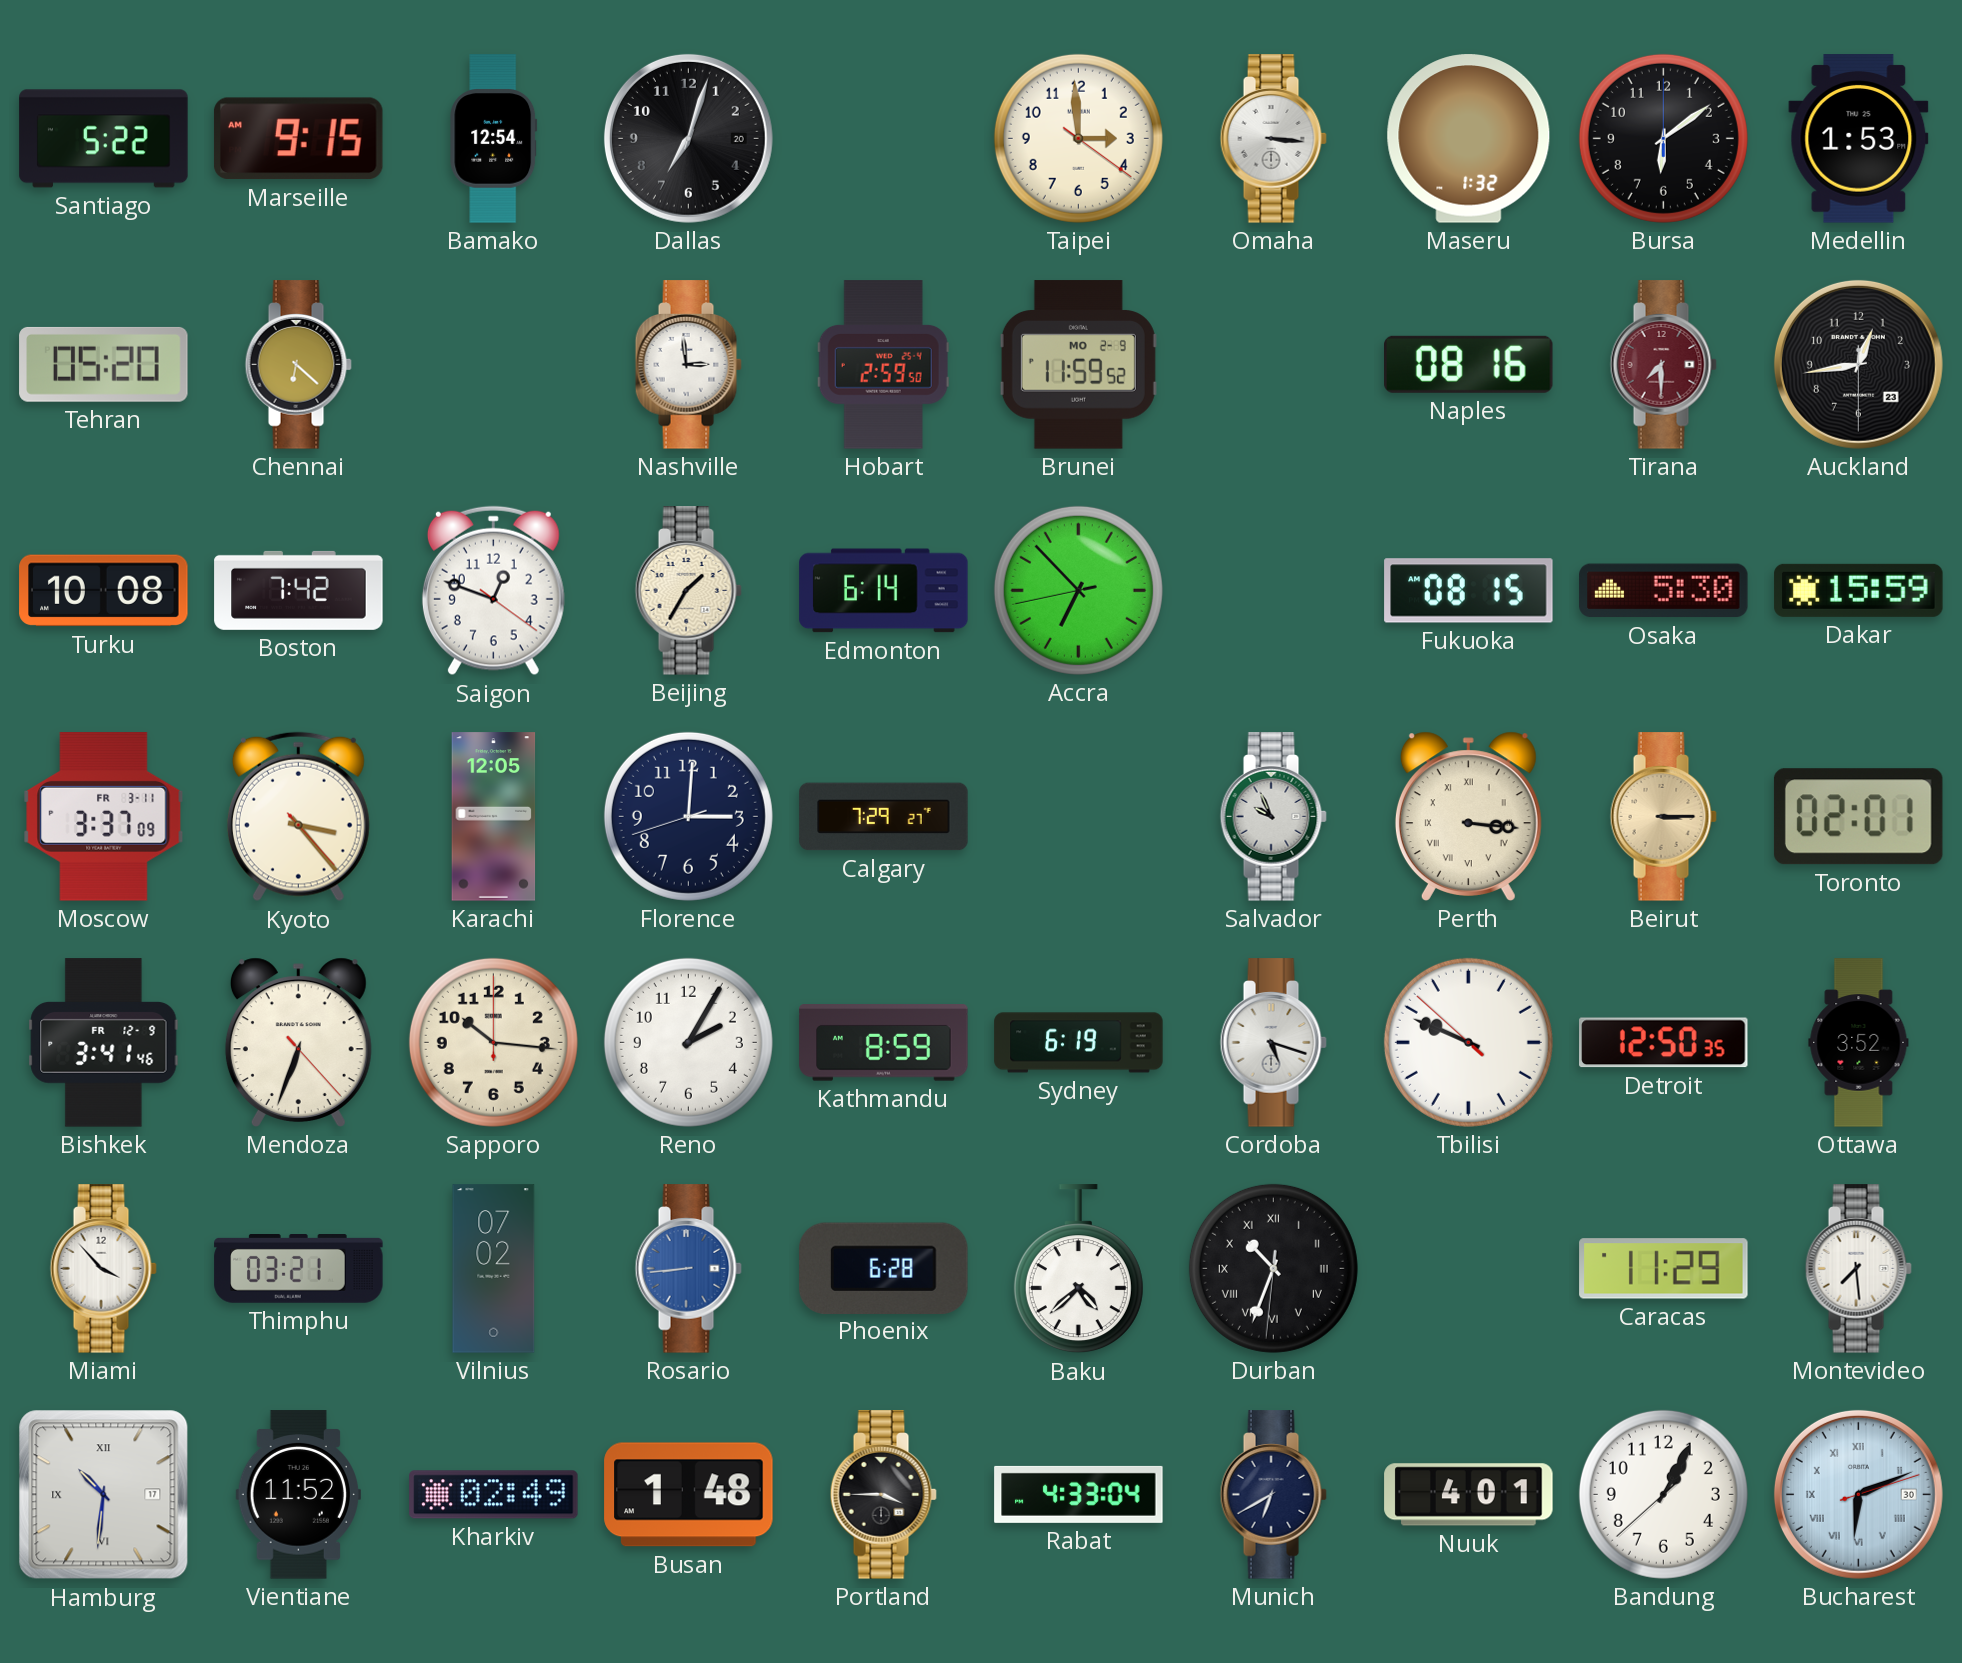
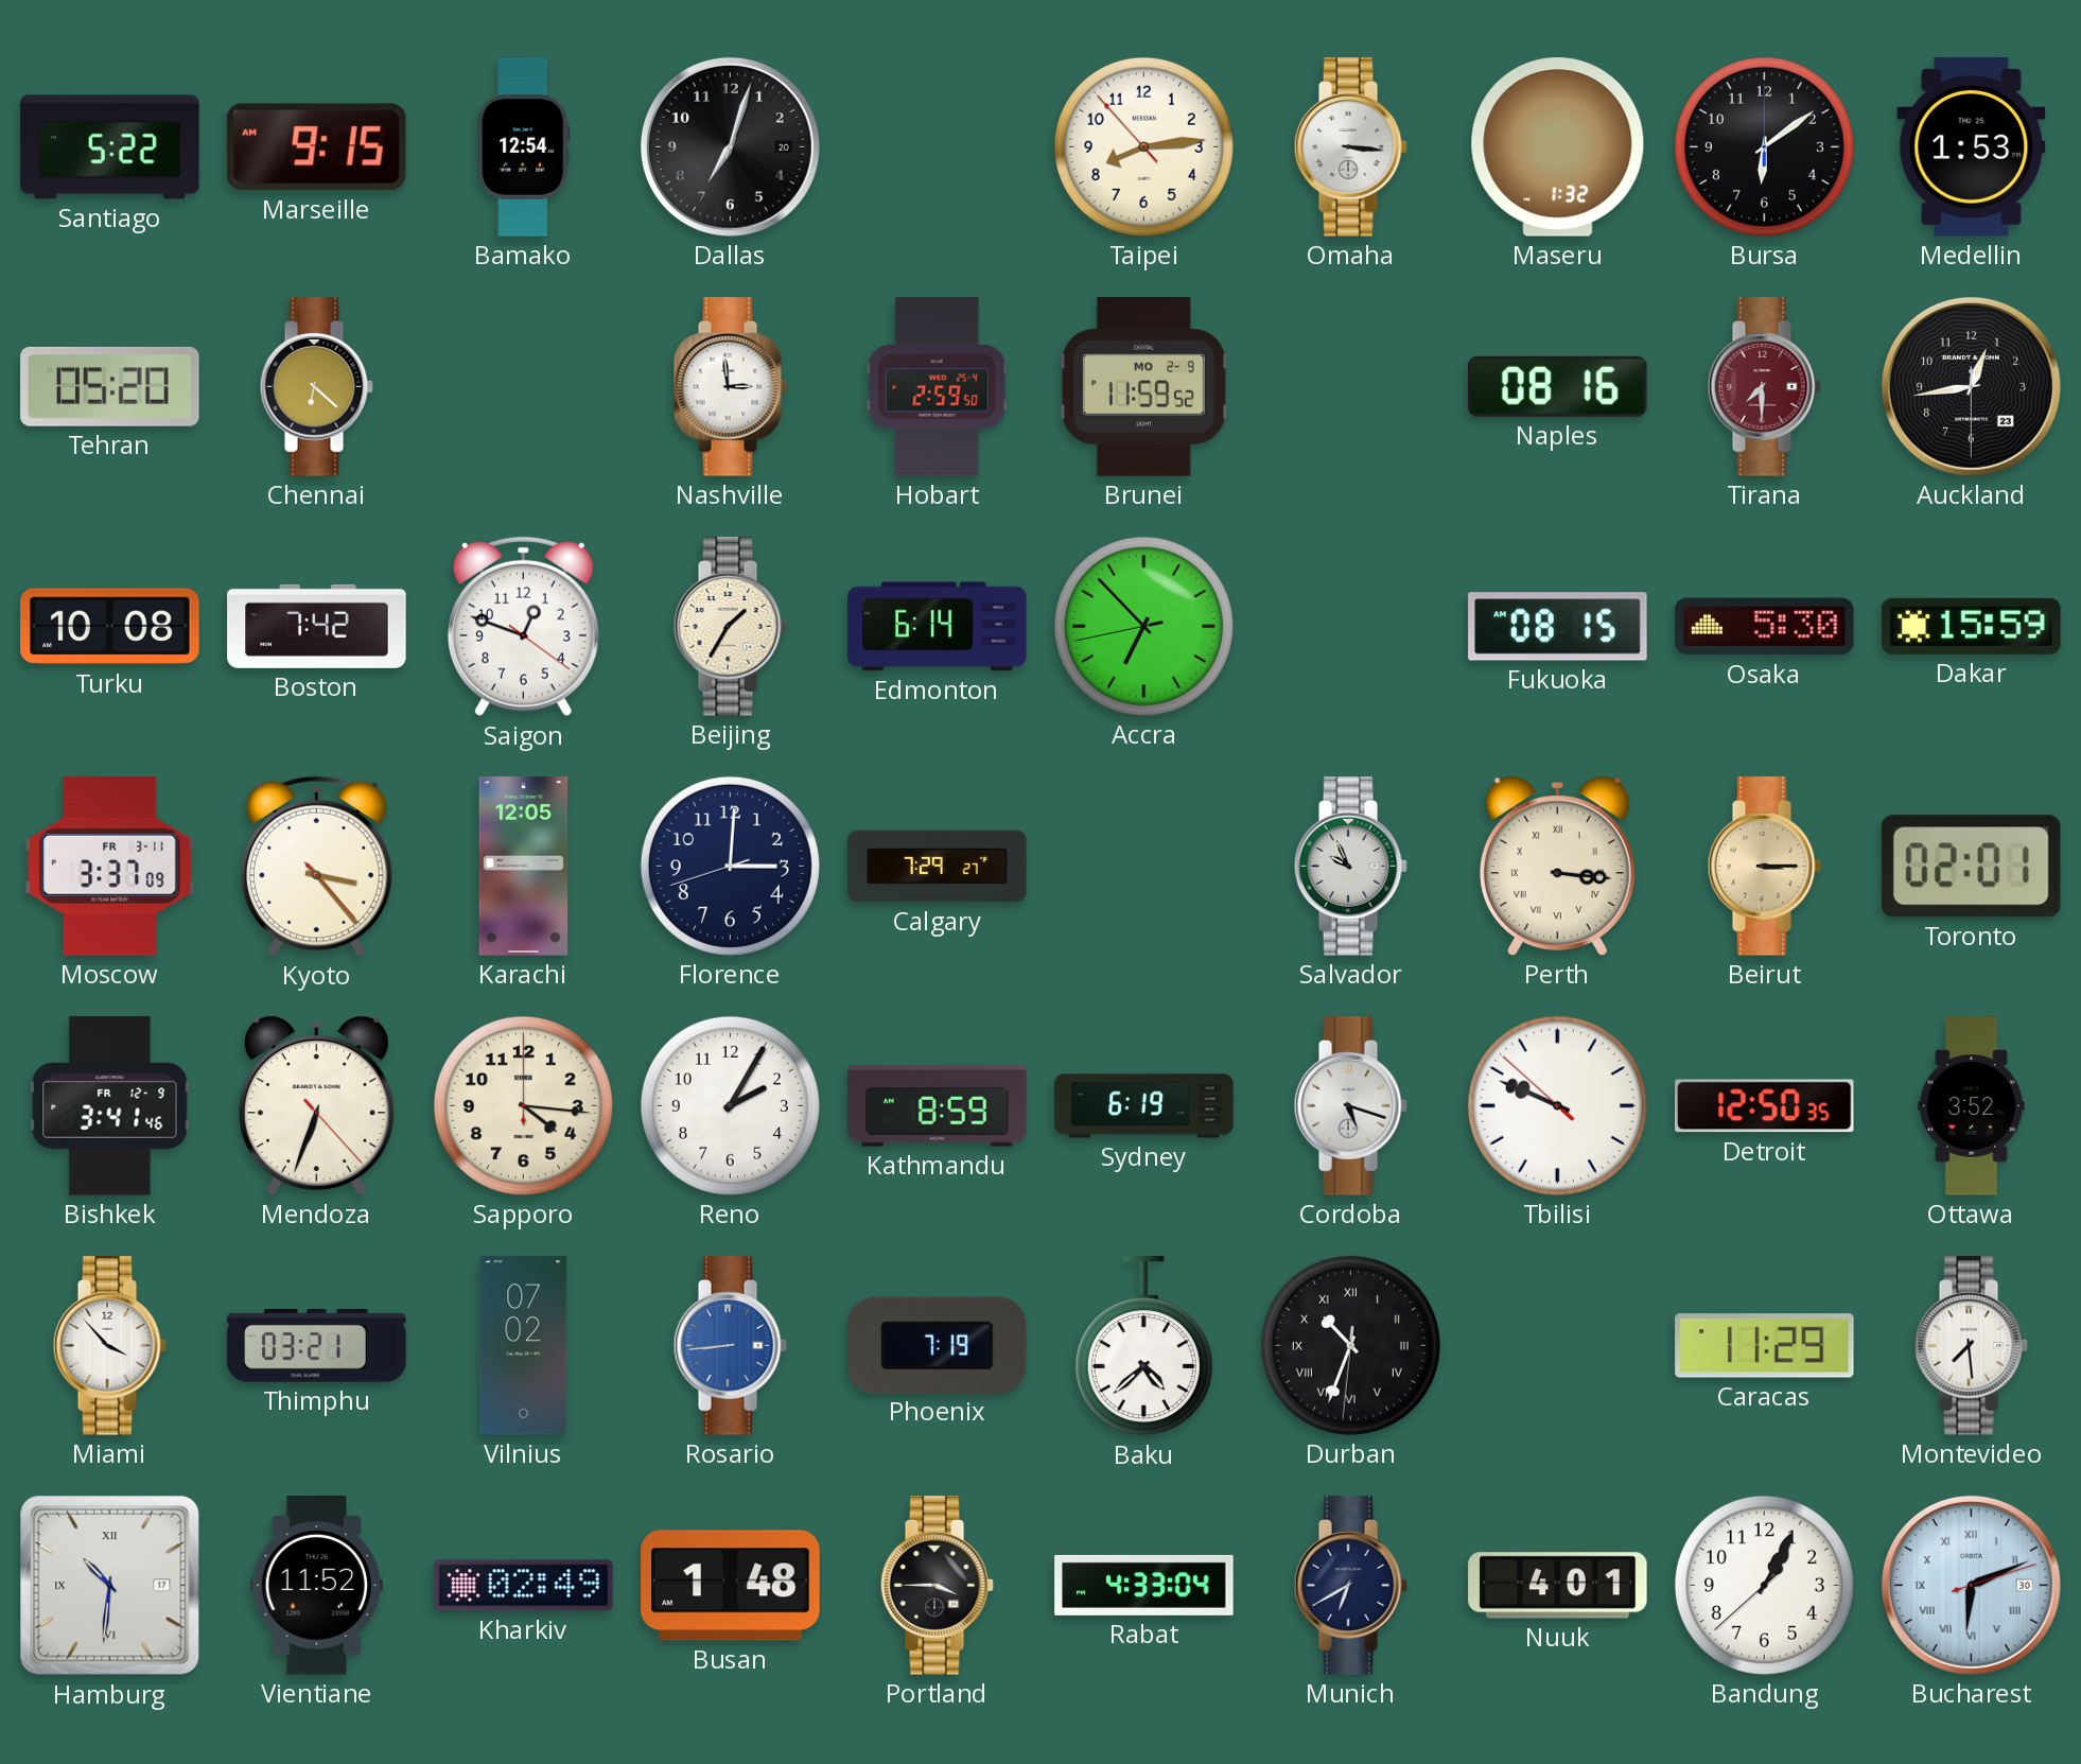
Taipei: 2:59 -> 8:13
Sapporo: 10:16 -> 4:16
Phoenix: 6:28 -> 7:19
